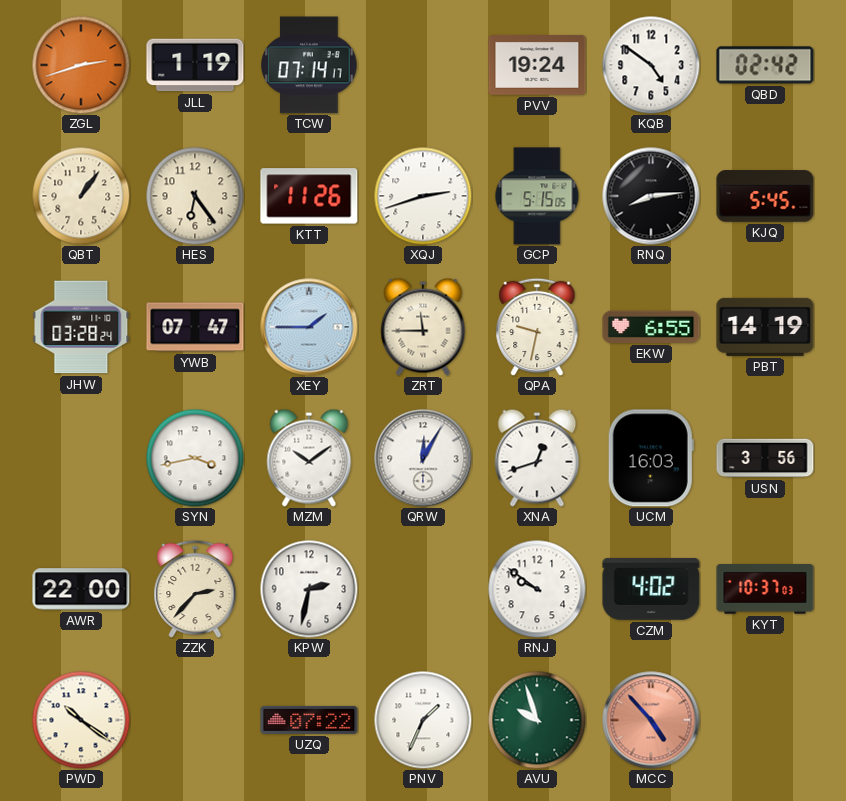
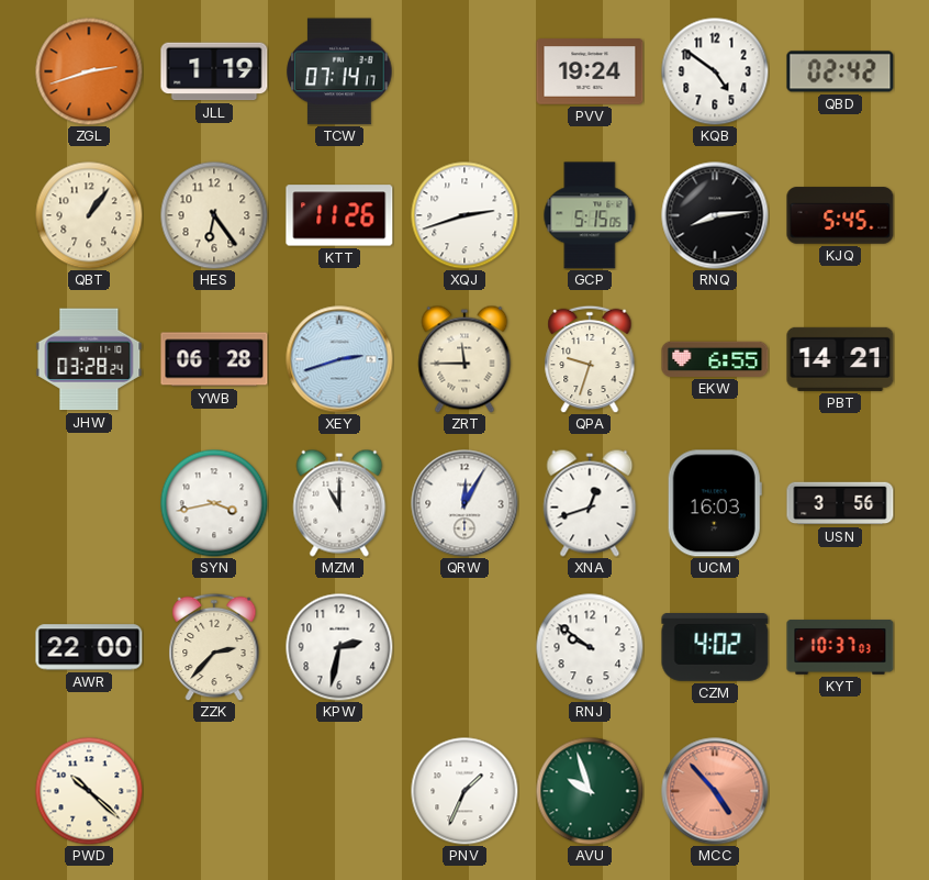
YWB: 07:47 -> 06:28
XEY: 1:45 -> 2:42
QPA: 9:32 -> 9:33
PBT: 14:19 -> 14:21
MZM: 10:09 -> 11:00
PWD: 10:21 -> 10:22
UZQ: 07:22 -> none
